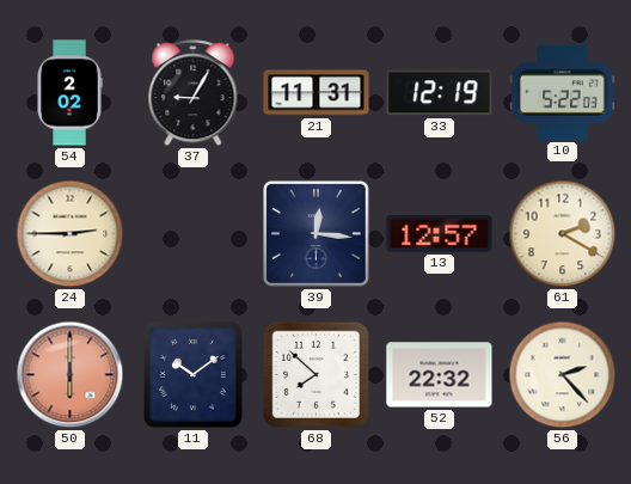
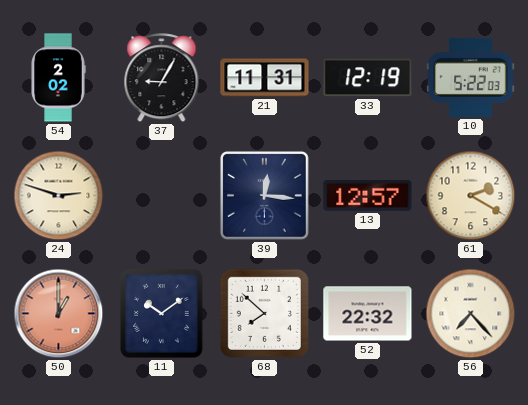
24: 2:45 -> 2:48
50: 6:00 -> 1:00
56: 2:23 -> 7:23
